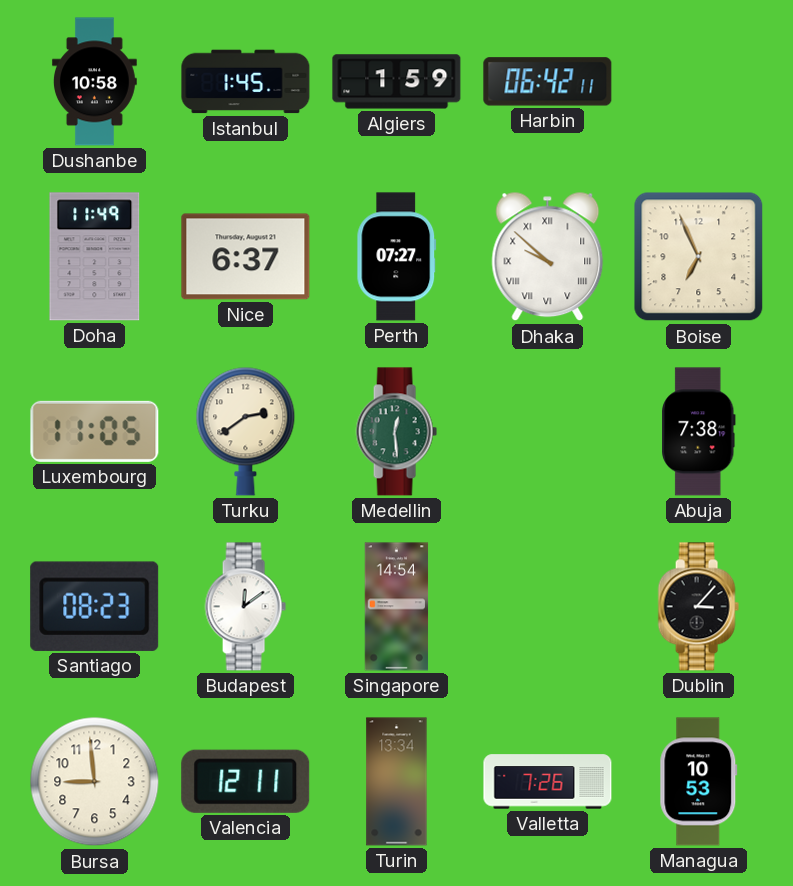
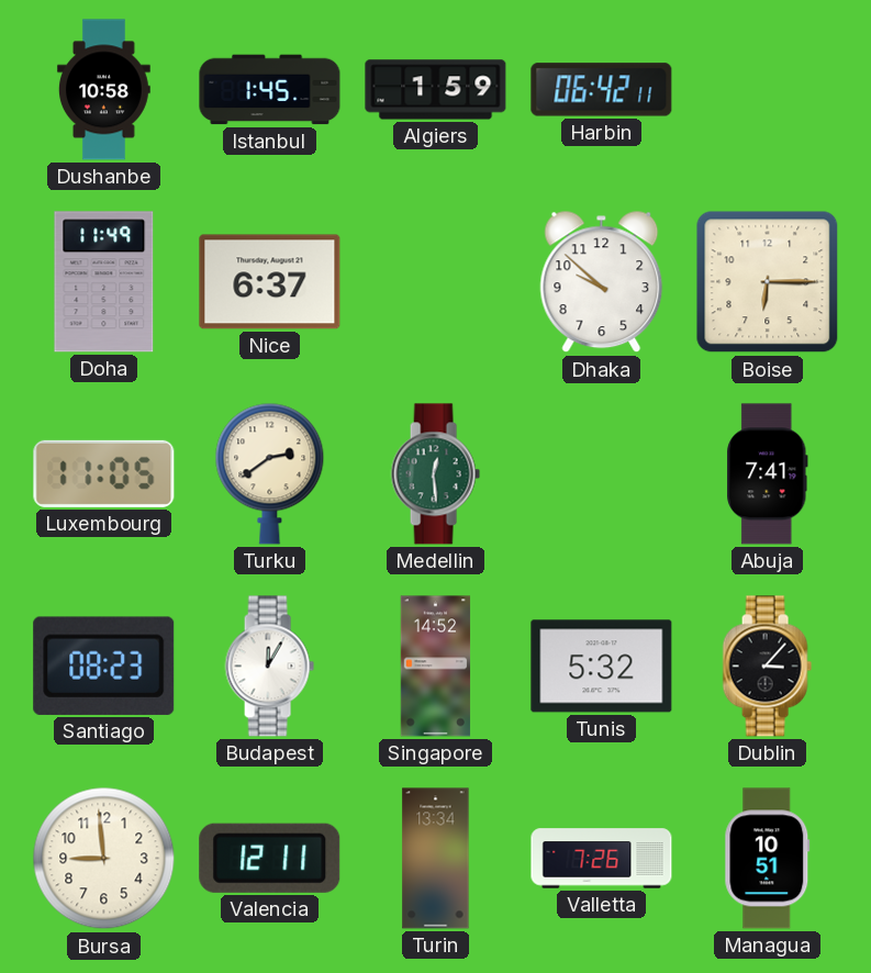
Perth: 07:27 -> none
Dhaka numerals: Roman -> Arabic
Boise: 6:56 -> 6:15
Abuja: 7:38 -> 7:41
Budapest: 12:09 -> 12:05
Singapore: 14:54 -> 14:52
Tunis: none -> 5:32
Managua: 10:53 -> 10:51
